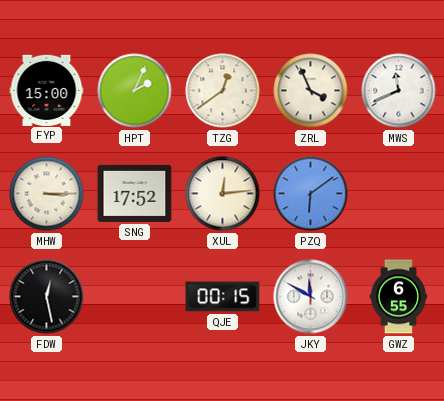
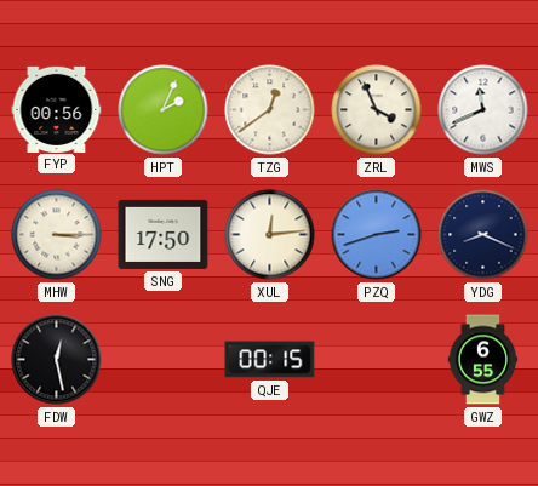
FYP: 15:00 -> 00:56
SNG: 17:52 -> 17:50
PZQ: 6:09 -> 2:42
YDG: none -> 8:19
JKY: 11:50 -> none
